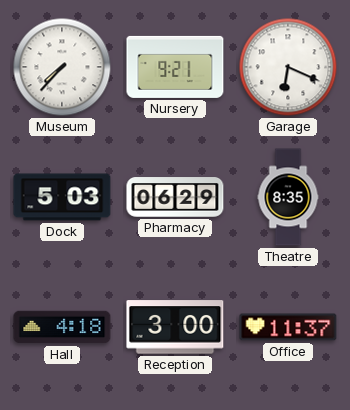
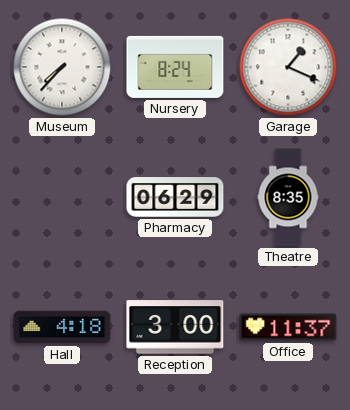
Nursery: 9:21 -> 8:24
Garage: 6:19 -> 1:19
Dock: 5:03 -> none
